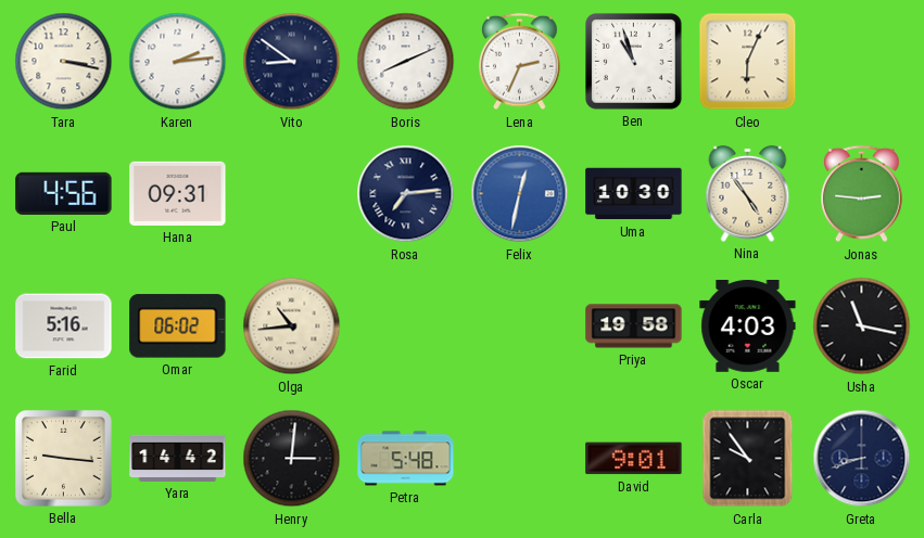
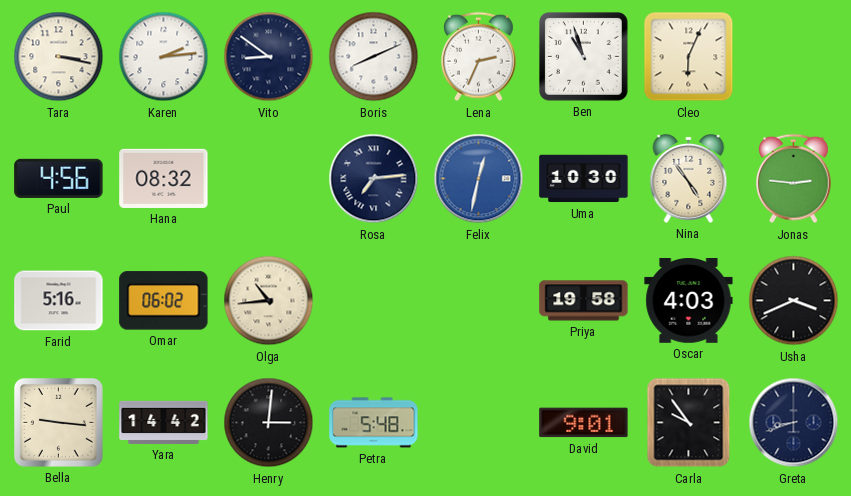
Hana: 09:31 -> 08:32
Usha: 11:17 -> 3:41
